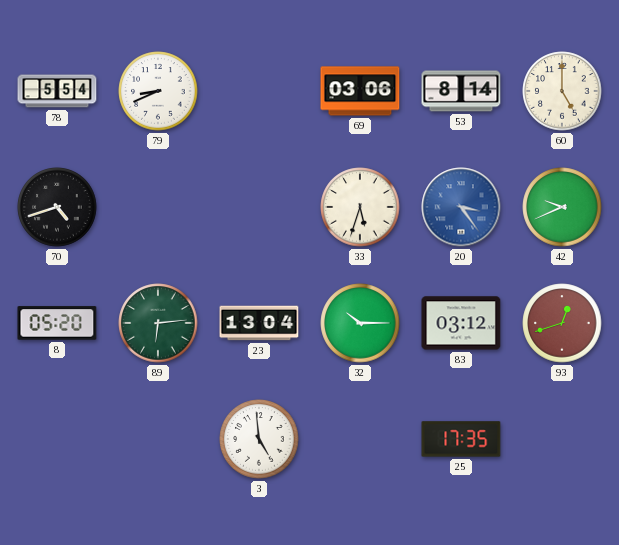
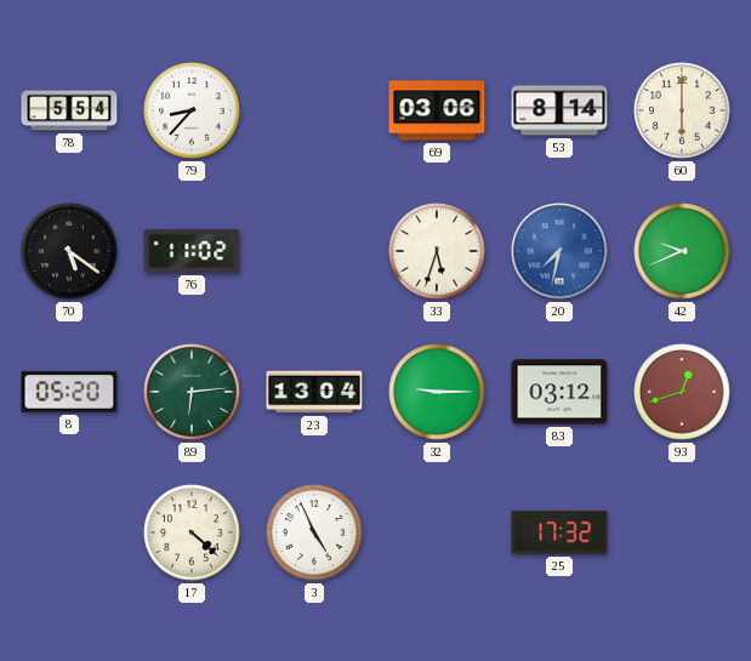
79: 8:41 -> 8:37
60: 5:00 -> 6:00
70: 4:42 -> 5:21
76: none -> 11:02
20: 3:24 -> 7:32
32: 10:15 -> 9:15
17: none -> 4:22
3: 4:59 -> 4:56
25: 17:35 -> 17:32
